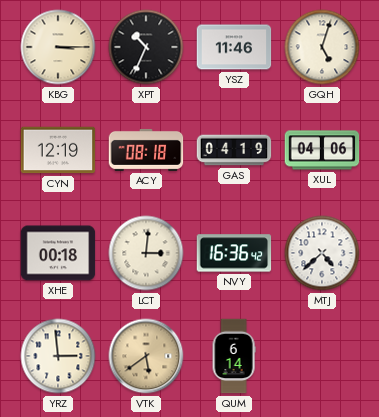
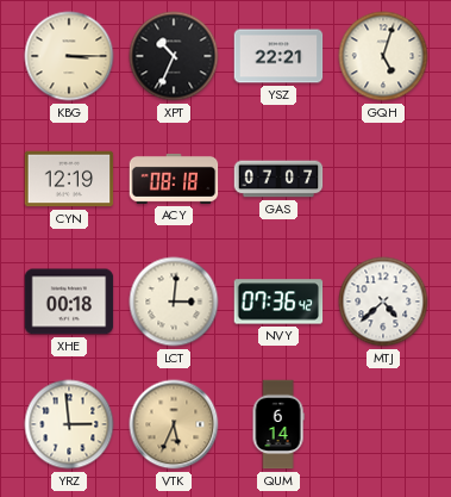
YSZ: 11:46 -> 22:21
GAS: 04:19 -> 07:07
XUL: 04:06 -> none
NVY: 16:36 -> 07:36
VTK: 5:39 -> 5:34
